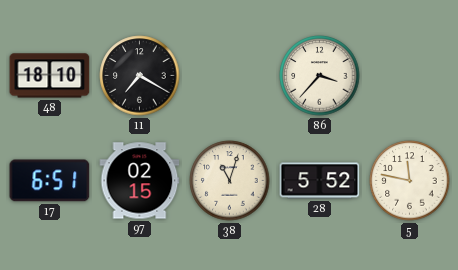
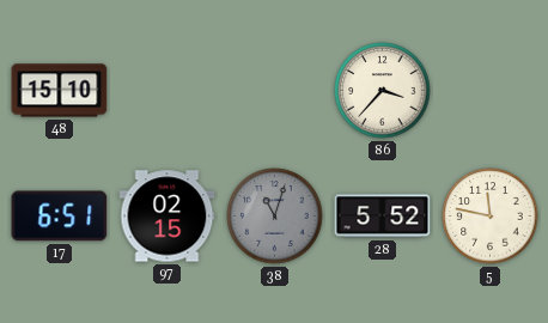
48: 18:10 -> 15:10
11: 7:20 -> none
38 dial: cream -> grey
